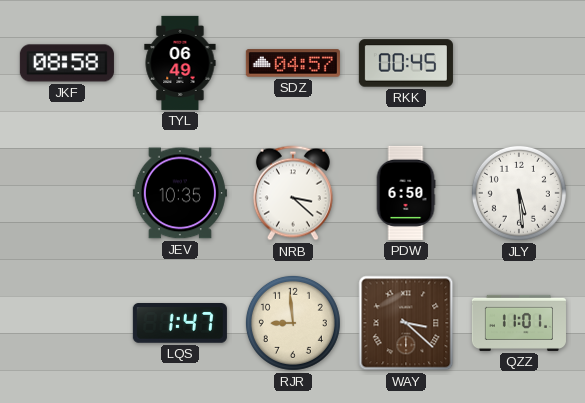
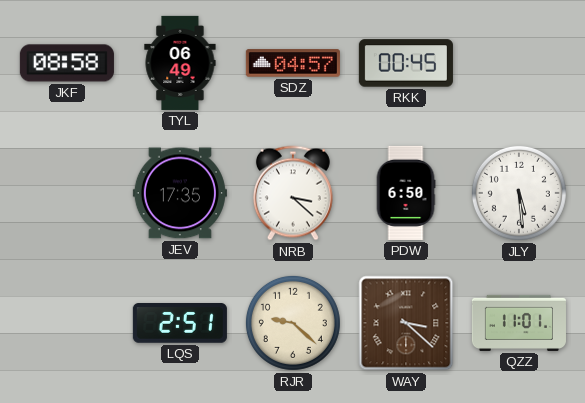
JEV: 10:35 -> 17:35
LQS: 1:47 -> 2:51
RJR: 8:59 -> 9:22
